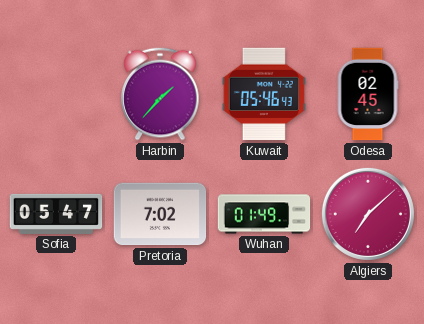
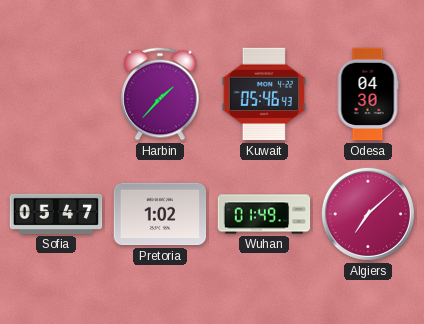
Odesa: 02:45 -> 04:30
Pretoria: 7:02 -> 1:02
